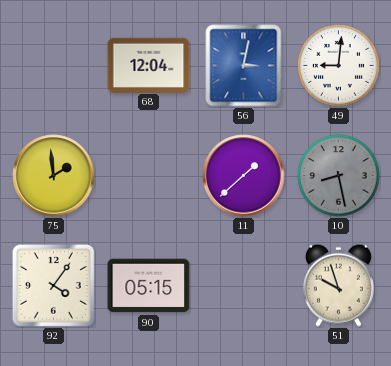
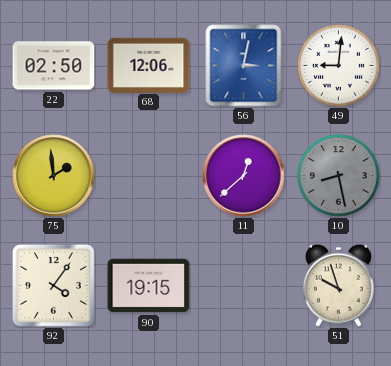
22: none -> 02:50
68: 12:04 -> 12:06
11: 1:38 -> 12:38
90: 05:15 -> 19:15
